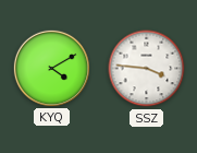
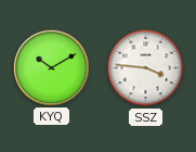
KYQ: 4:10 -> 10:10
